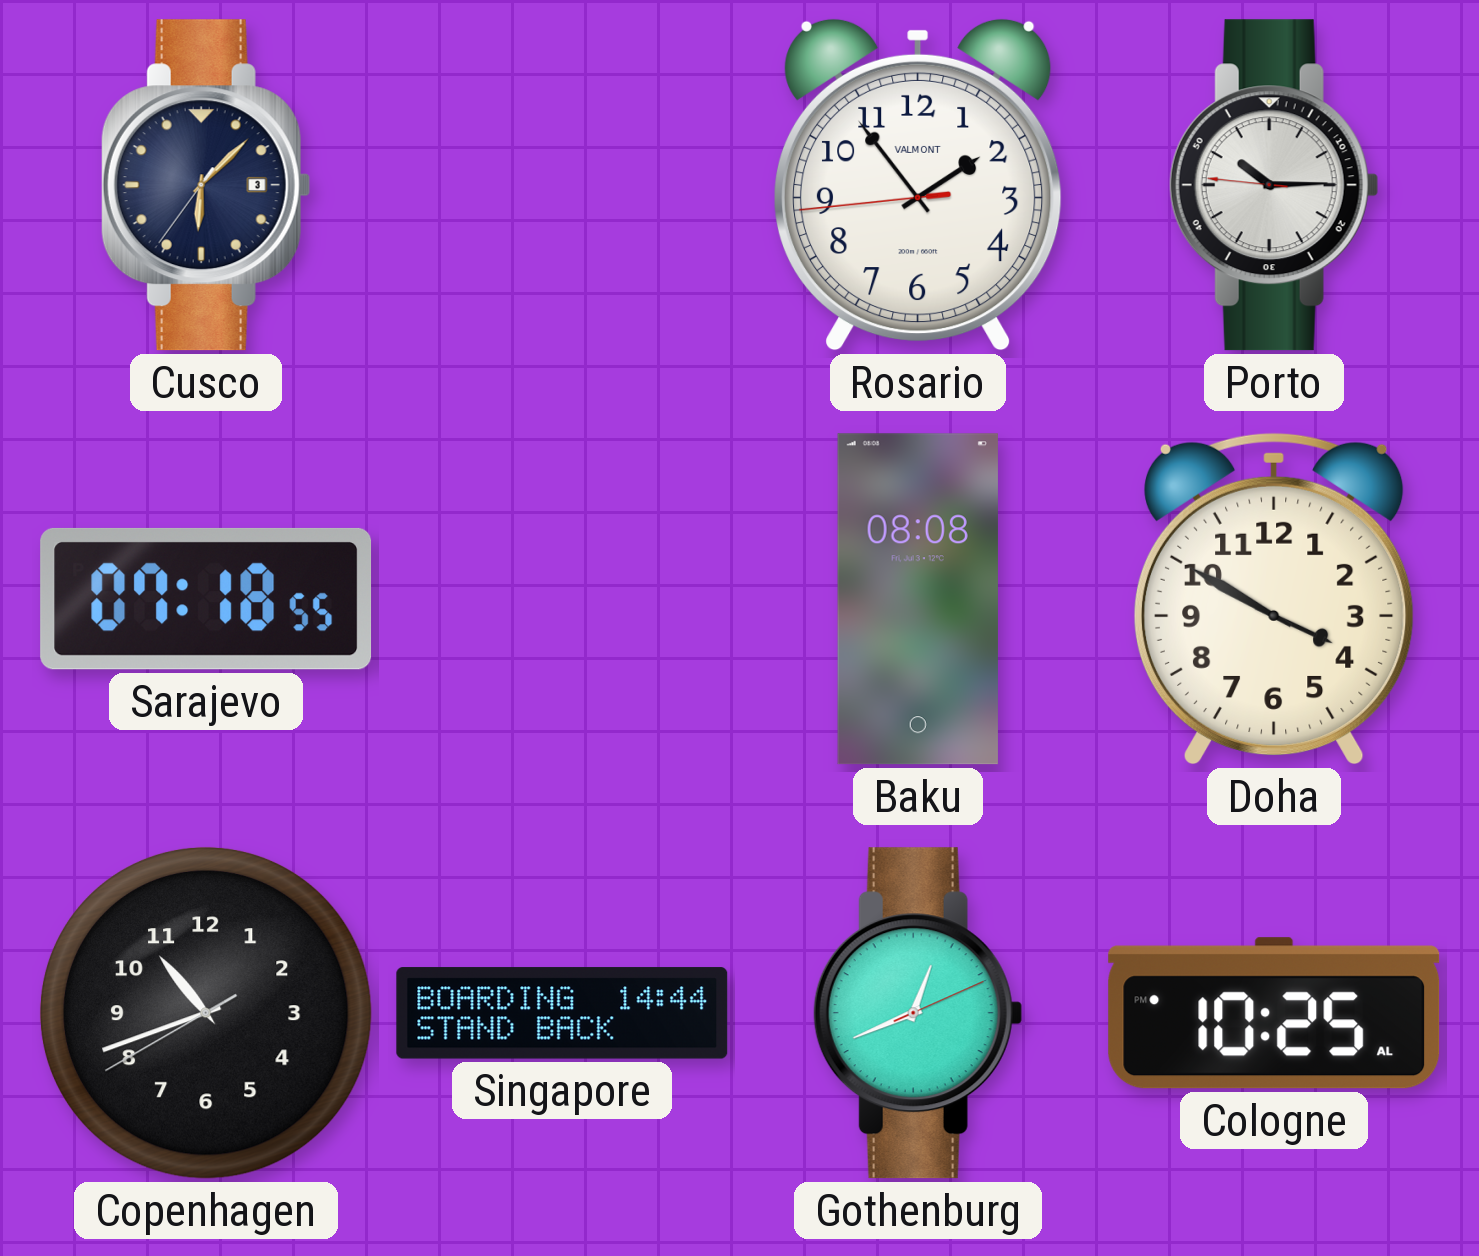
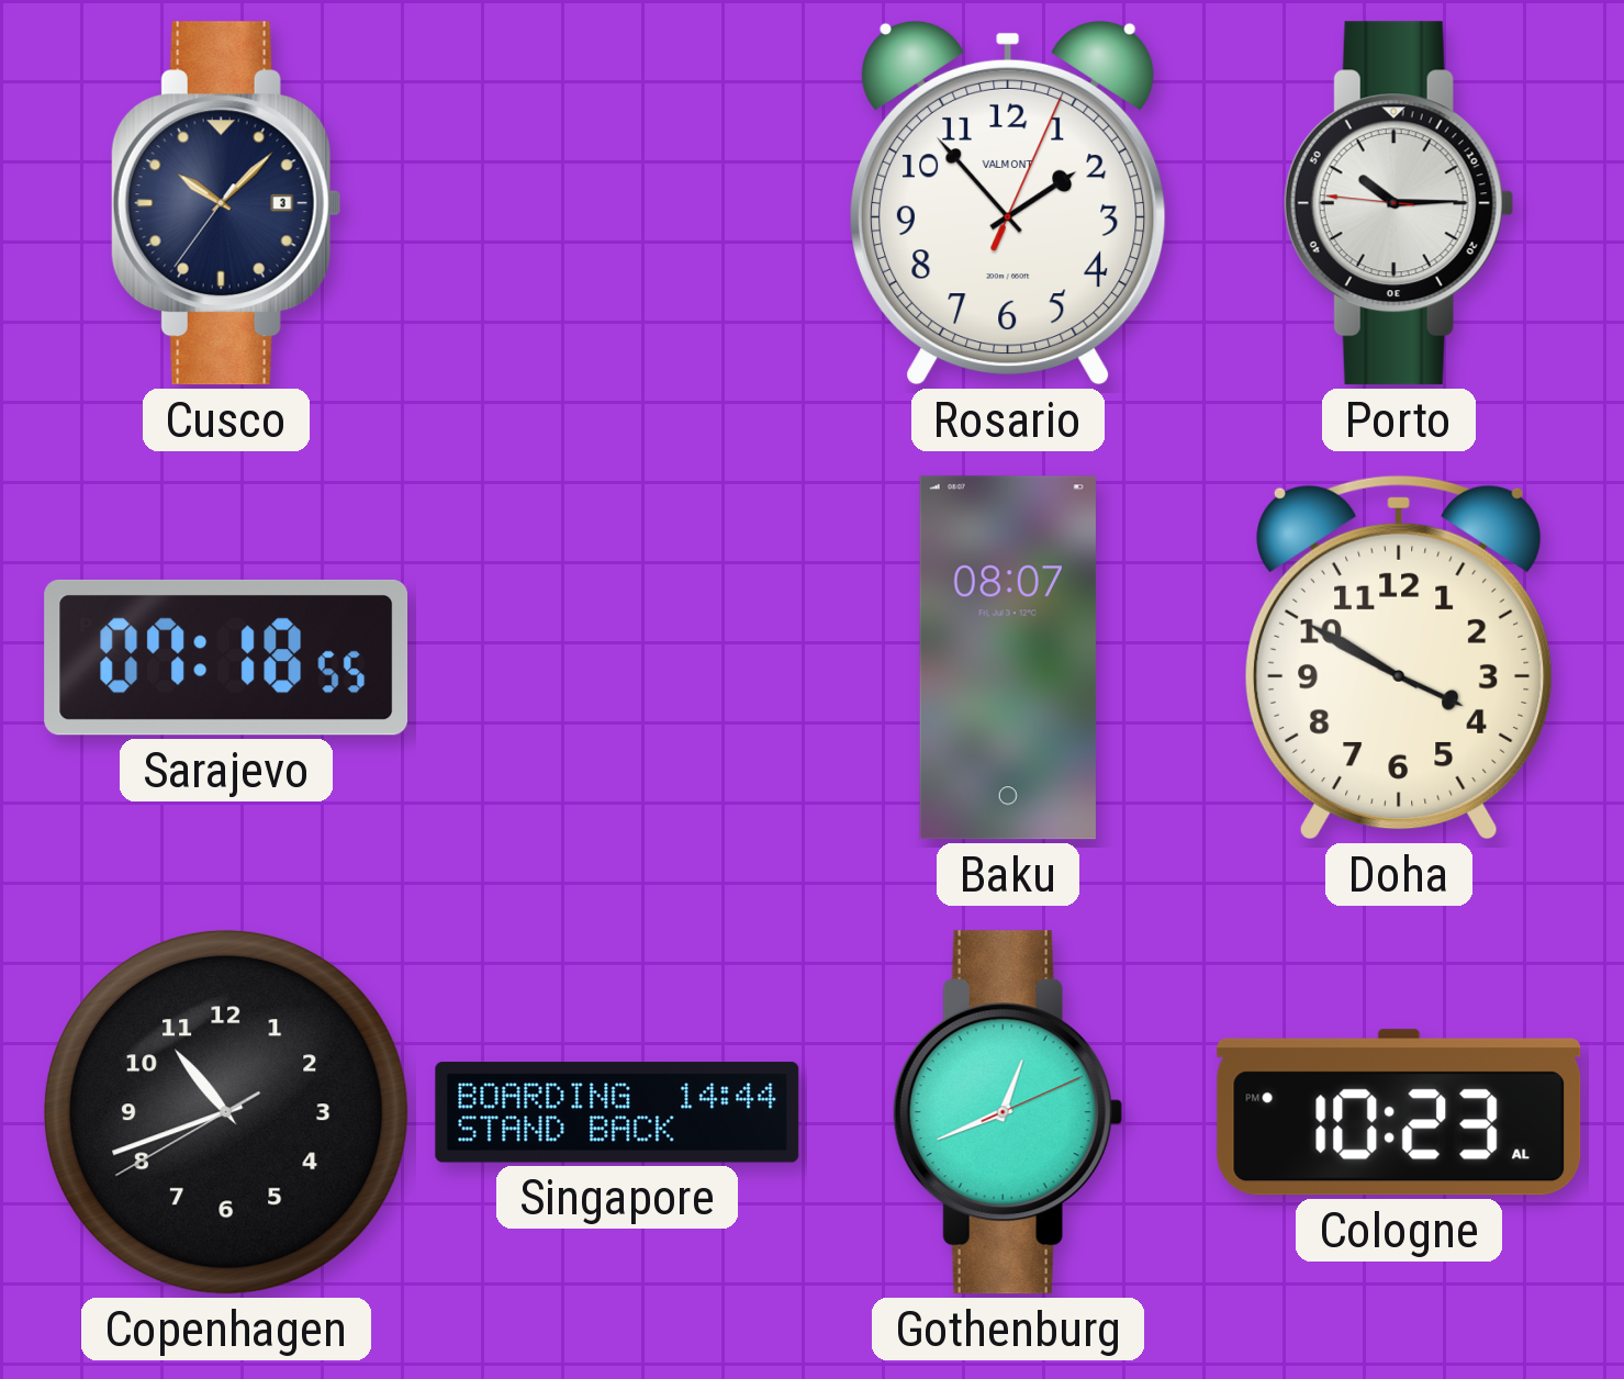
Cusco: 6:07 -> 10:07
Rosario: 1:53:44 -> 1:53:04
Baku: 08:08 -> 08:07
Cologne: 10:25 -> 10:23
